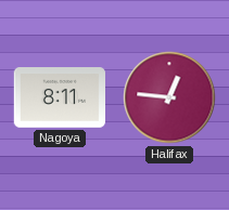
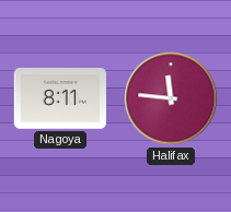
Halifax: 12:46 -> 11:46
